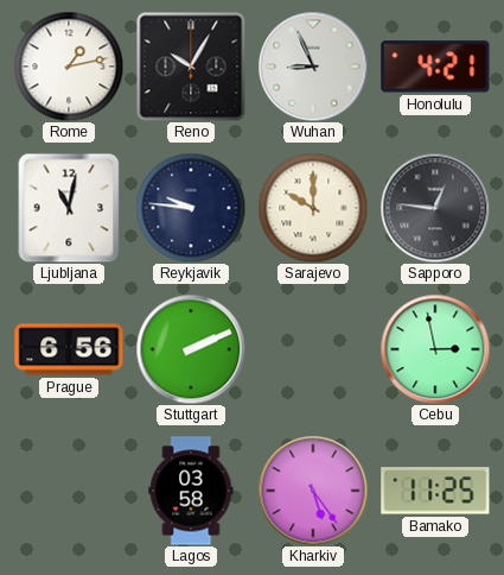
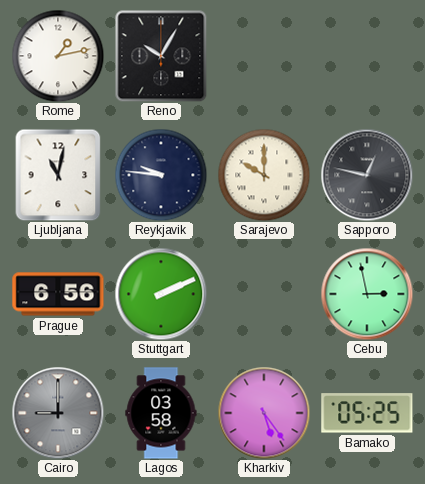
Wuhan: 8:56 -> none
Honolulu: 4:21 -> none
Sapporo: 12:46 -> 12:47
Cairo: none -> 9:00
Bamako: 11:25 -> 05:25
